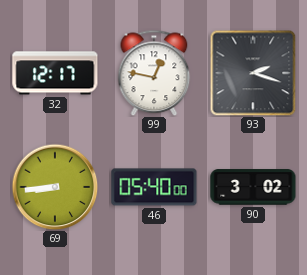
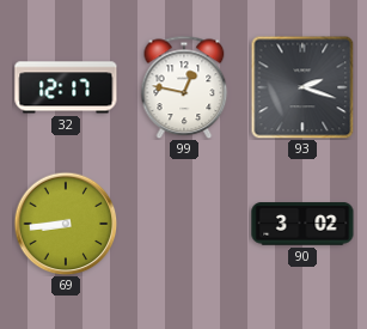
46: 05:40 -> none
